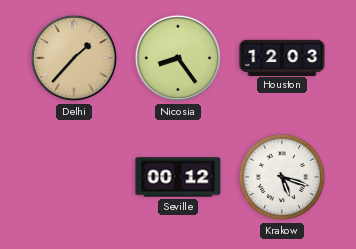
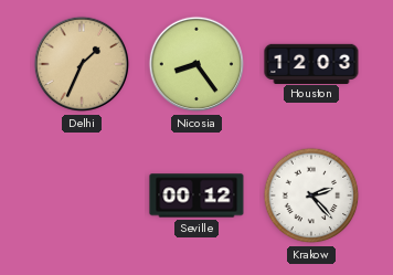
Delhi: 1:37 -> 1:34
Krakow: 5:18 -> 2:23
